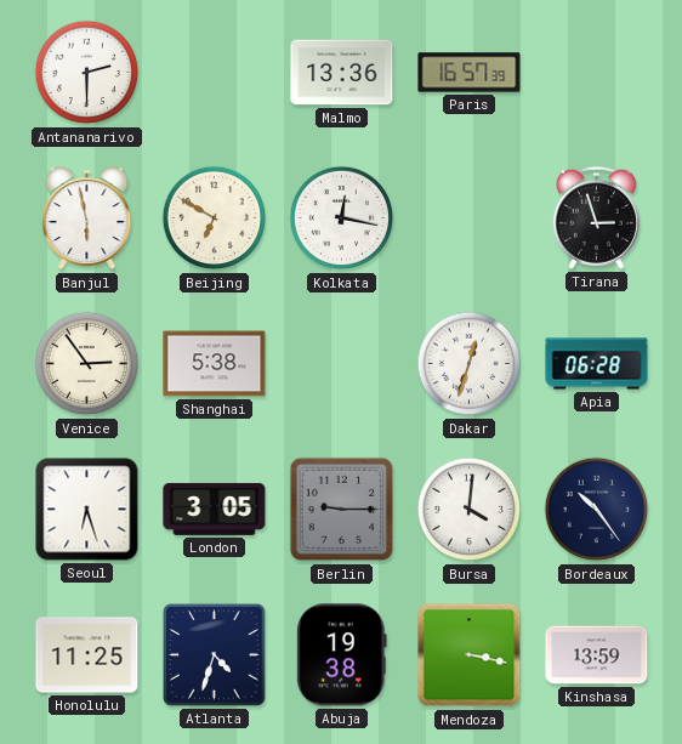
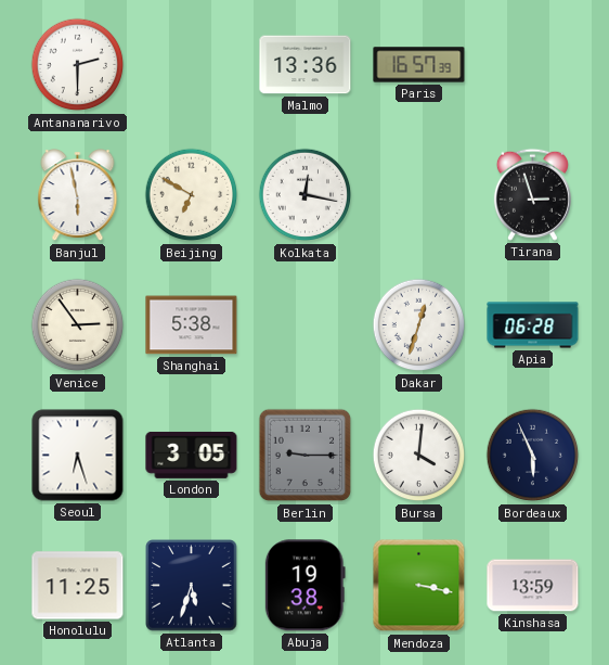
Bordeaux: 10:24 -> 5:56
Atlanta: 4:33 -> 5:33
